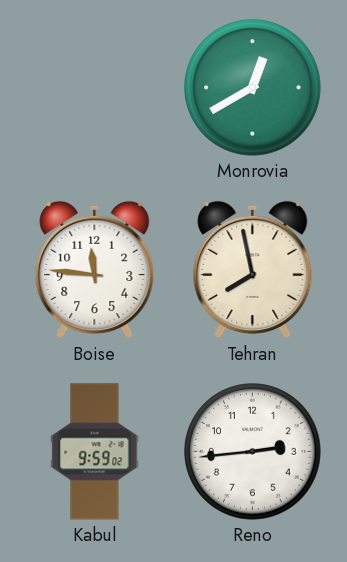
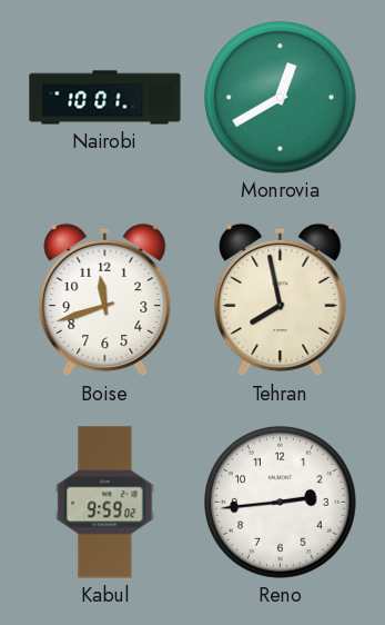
Nairobi: none -> 10:01
Boise: 11:46 -> 11:42
